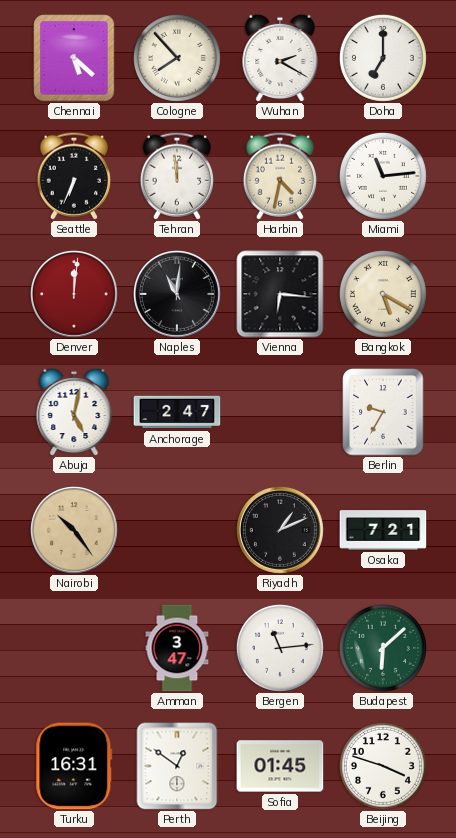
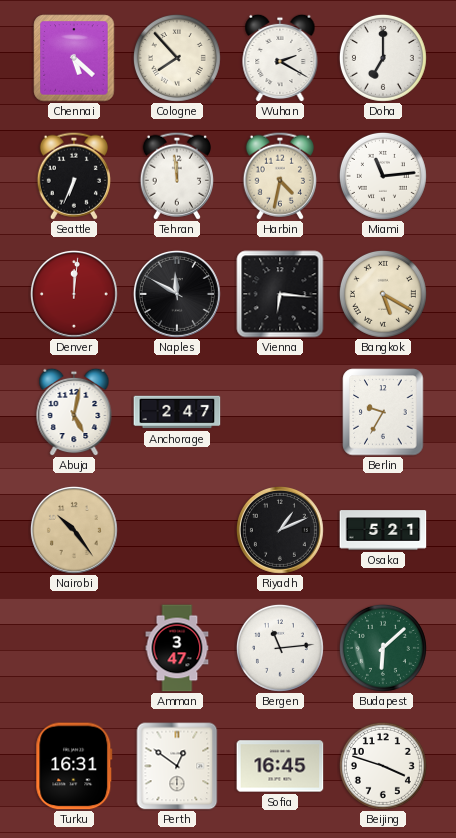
Naples: 11:01 -> 11:50
Osaka: 7:21 -> 5:21
Sofia: 01:45 -> 16:45
